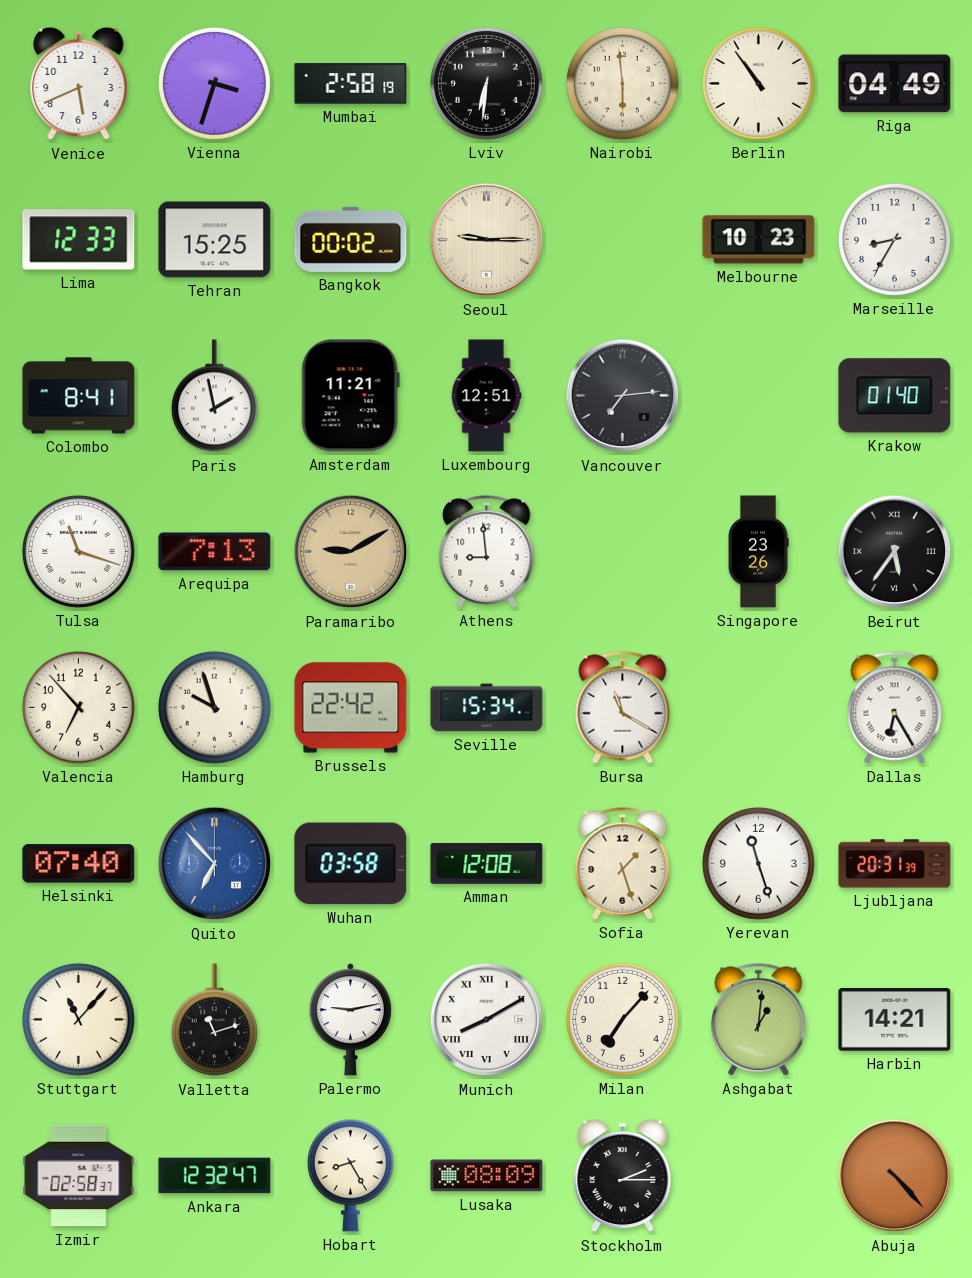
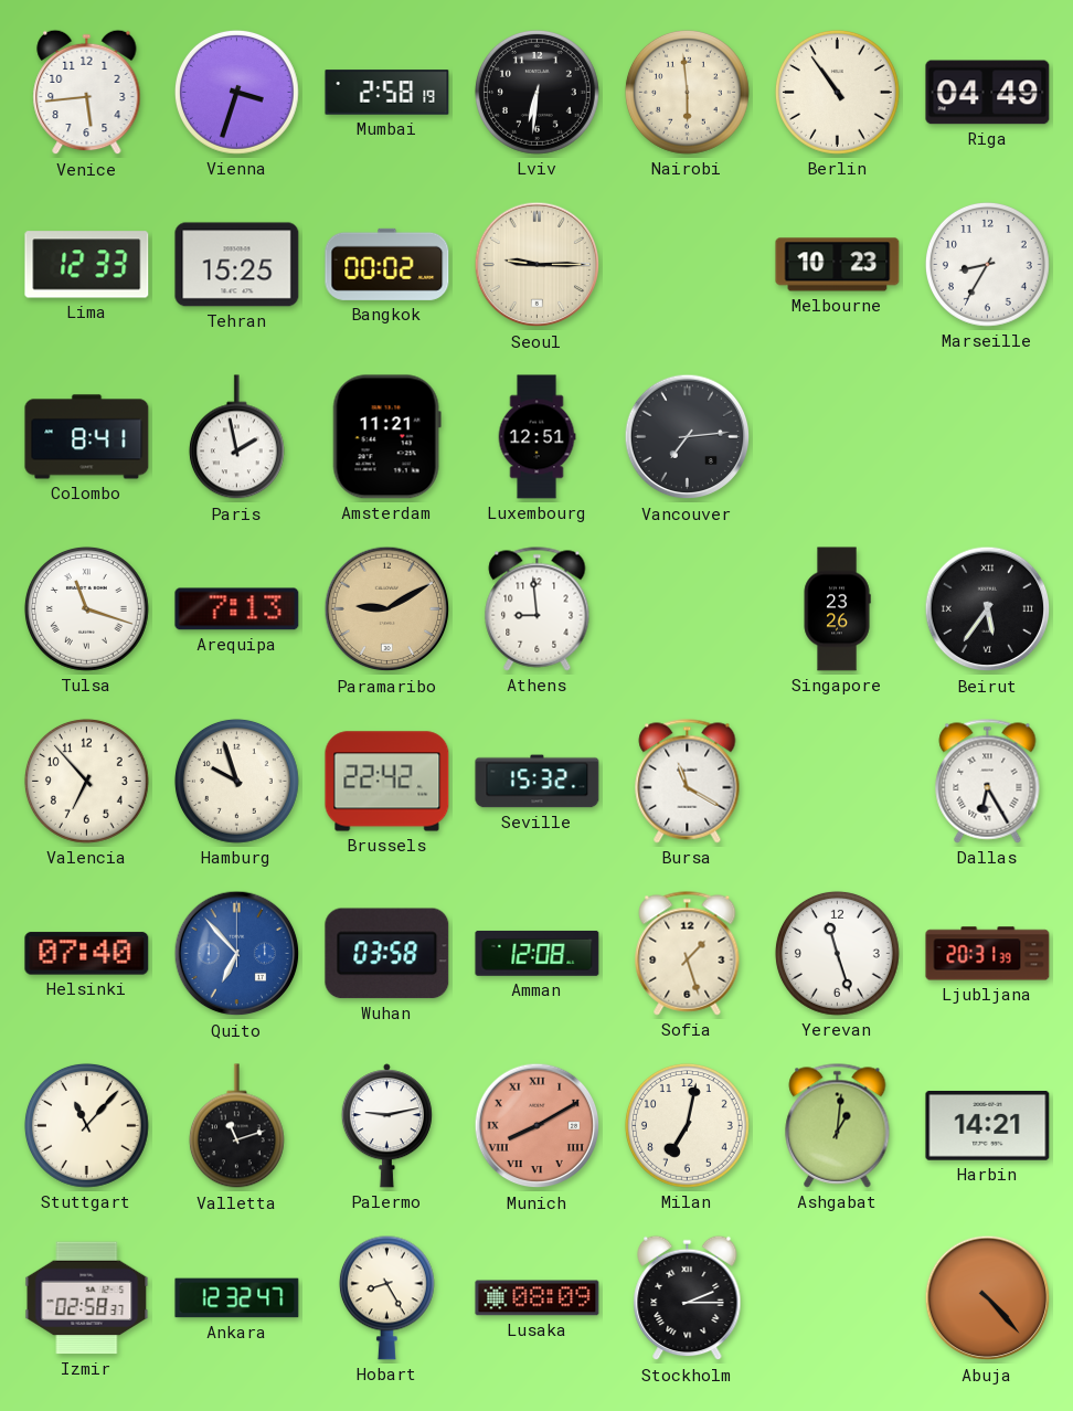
Venice: 5:41 -> 5:44
Krakow: 01:40 -> none
Seville: 15:34 -> 15:32
Munich dial: white -> salmon
Milan: 7:07 -> 7:02
